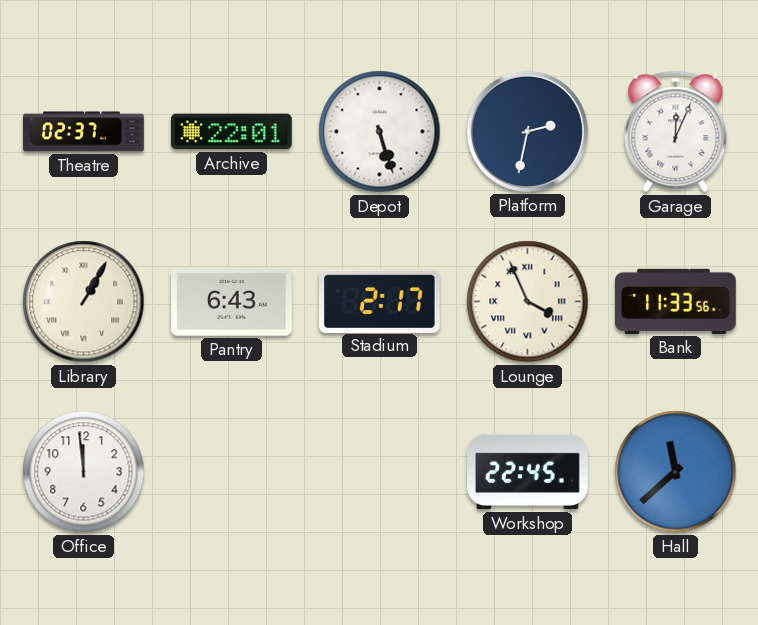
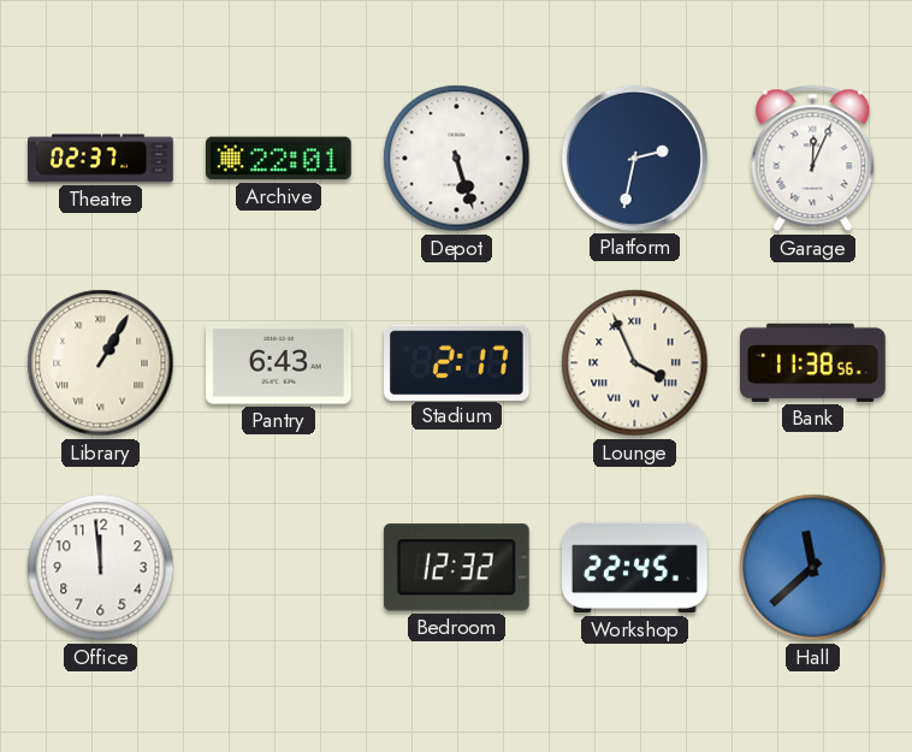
Bank: 11:33 -> 11:38
Bedroom: none -> 12:32
